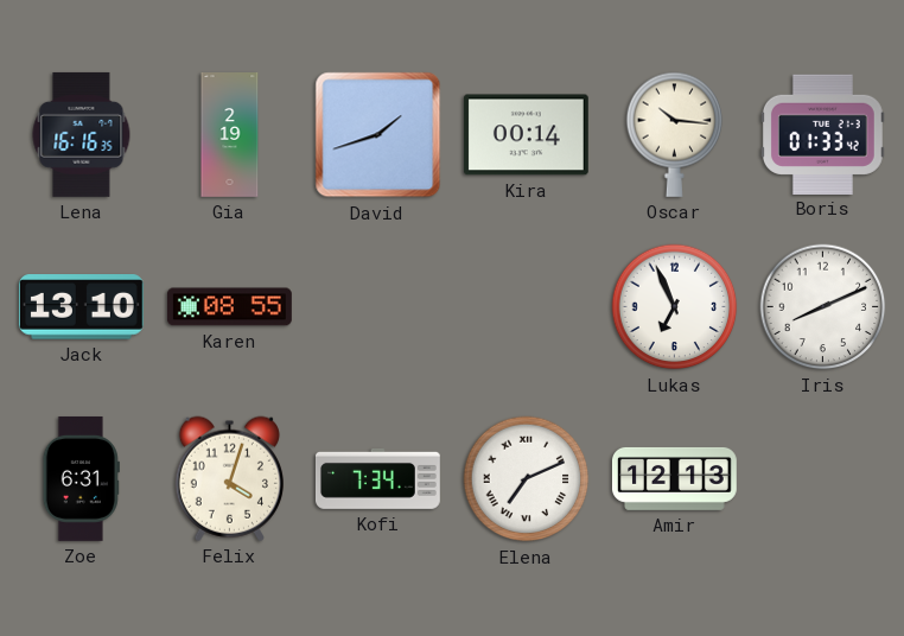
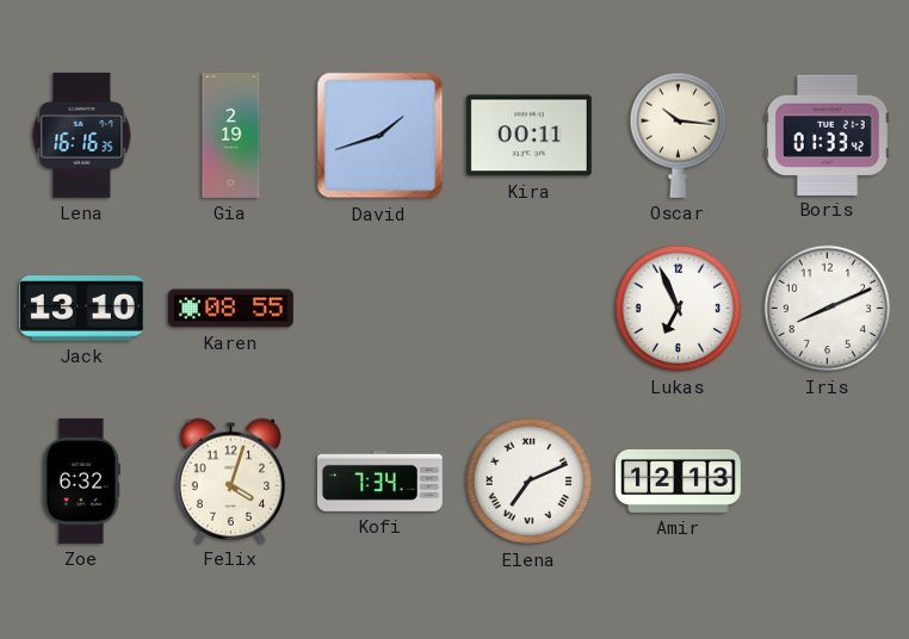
Kira: 00:14 -> 00:11
Zoe: 6:31 -> 6:32
